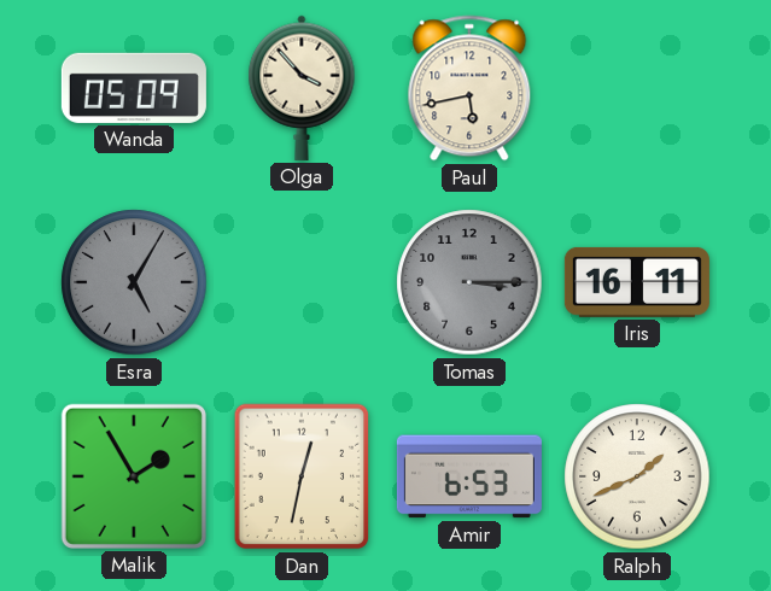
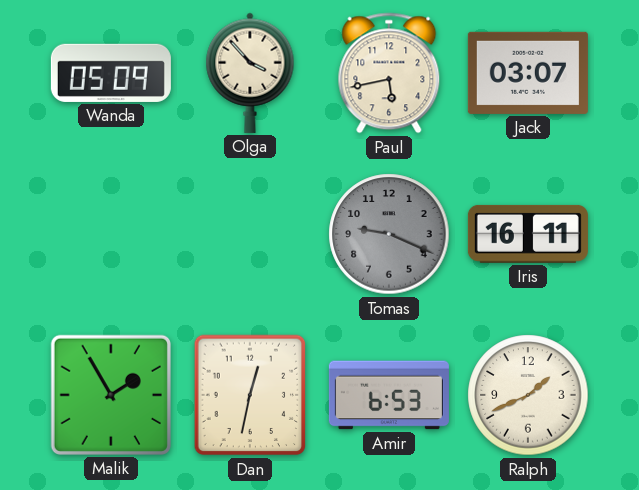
Jack: none -> 03:07
Esra: 5:05 -> none
Tomas: 3:15 -> 9:19
